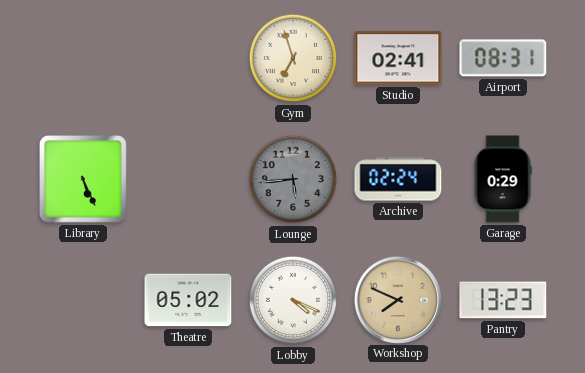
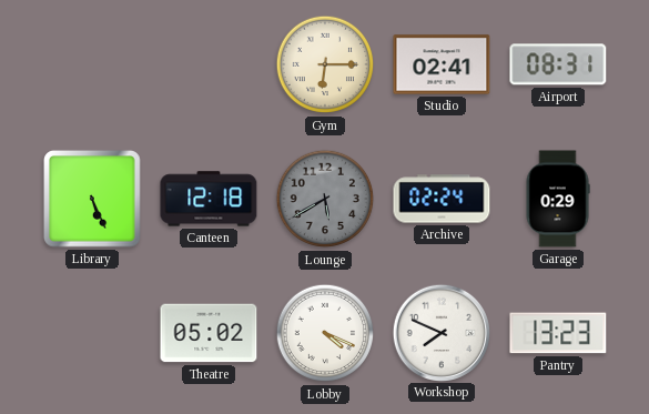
Gym: 6:57 -> 6:15
Canteen: none -> 12:18
Lounge: 5:44 -> 5:40
Workshop dial: champagne -> white
